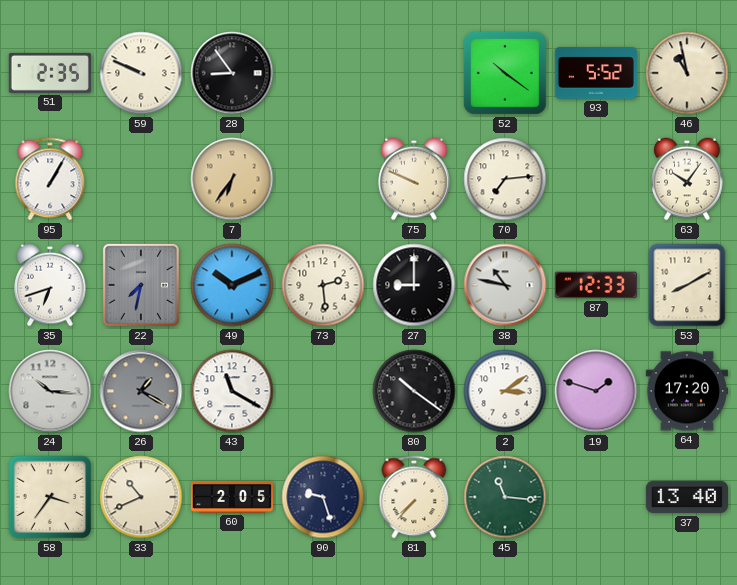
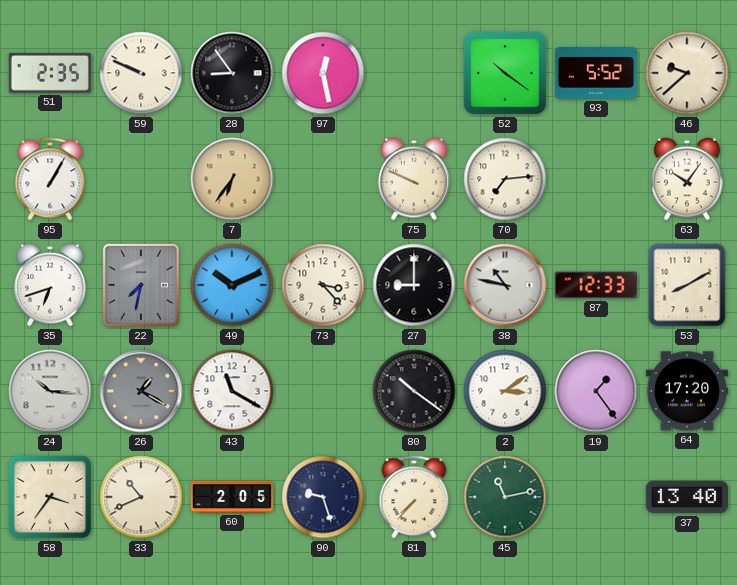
97: none -> 12:28
46: 10:58 -> 9:38
73: 2:29 -> 3:23
19: 1:48 -> 1:24
45: 11:16 -> 11:13
